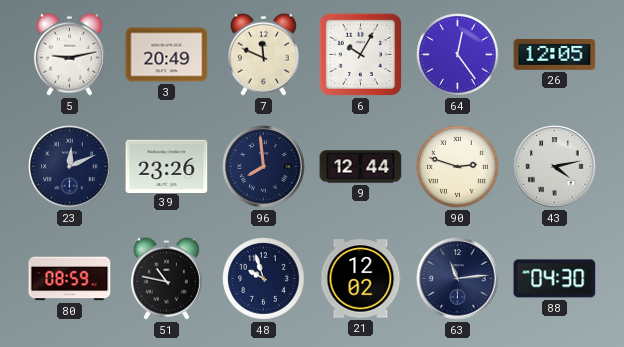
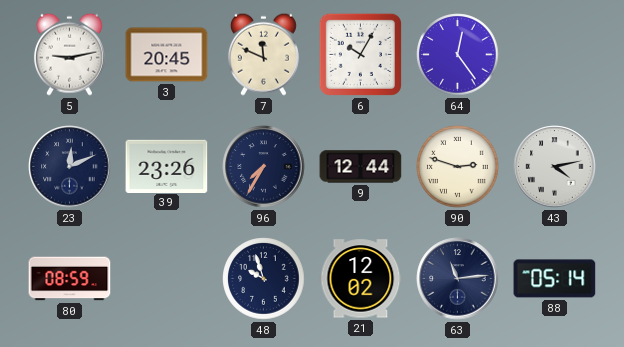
3: 20:49 -> 20:45
26: 12:05 -> none
96: 7:59 -> 7:35
51: 10:47 -> none
88: 04:30 -> 05:14
